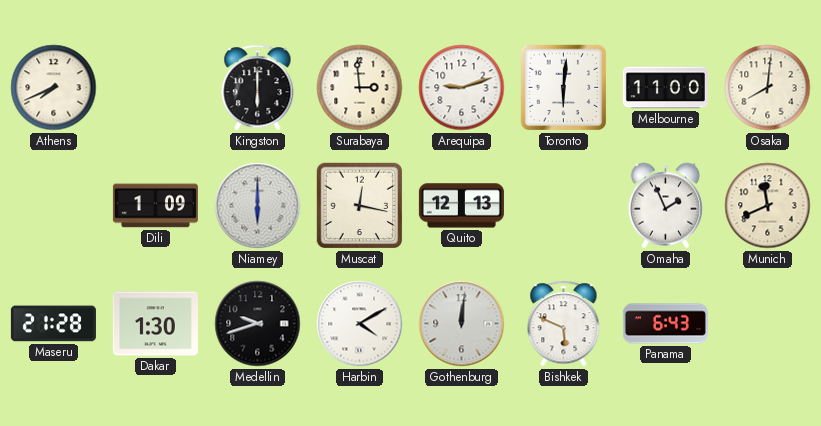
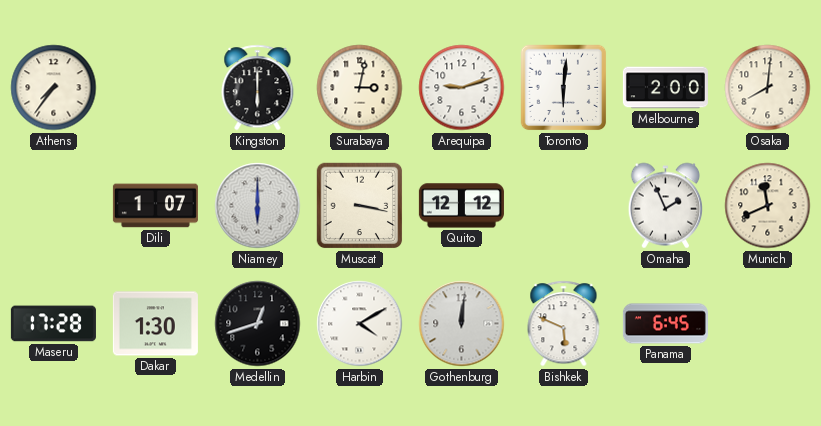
Athens: 7:41 -> 7:36
Surabaya: 2:59 -> 3:02
Melbourne: 11:00 -> 2:00
Dili: 1:09 -> 1:07
Muscat: 12:17 -> 3:17
Quito: 12:13 -> 12:12
Maseru: 21:28 -> 17:28
Medellin: 9:42 -> 12:42
Panama: 6:43 -> 6:45
